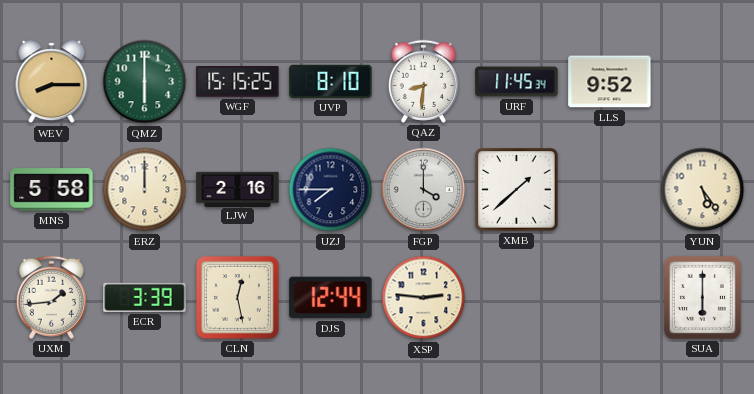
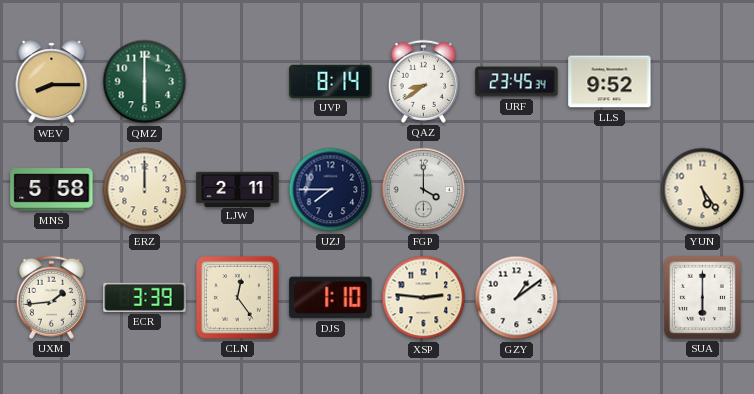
WGF: 15:15 -> none
UVP: 8:10 -> 8:14
QAZ: 8:31 -> 8:39
URF: 11:45 -> 23:45
LJW: 2:16 -> 2:11
XMB: 1:38 -> none
CLN: 12:28 -> 12:24
DJS: 12:44 -> 1:10
GZY: none -> 1:09
